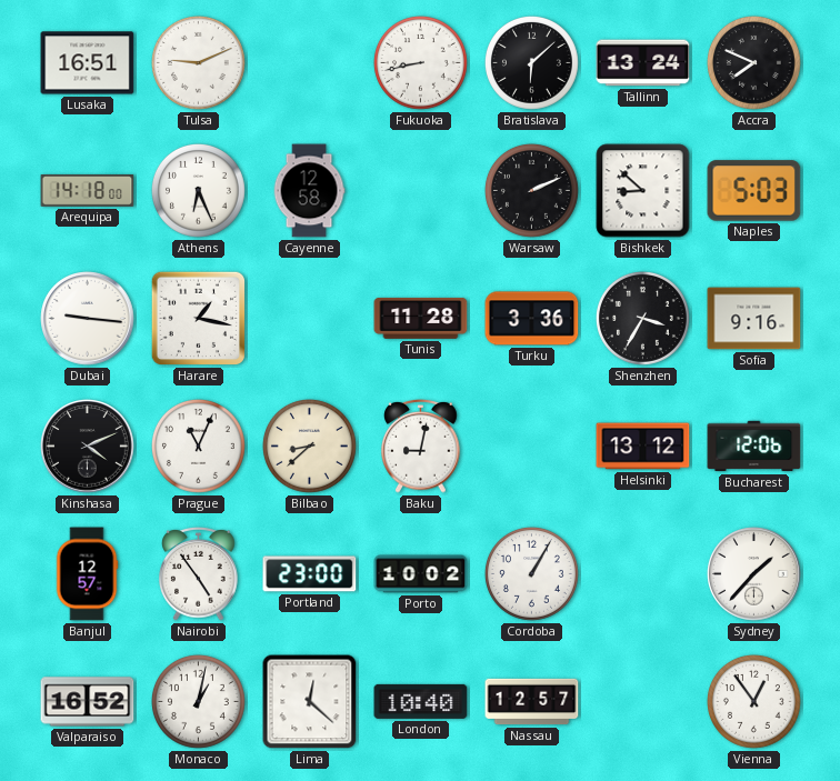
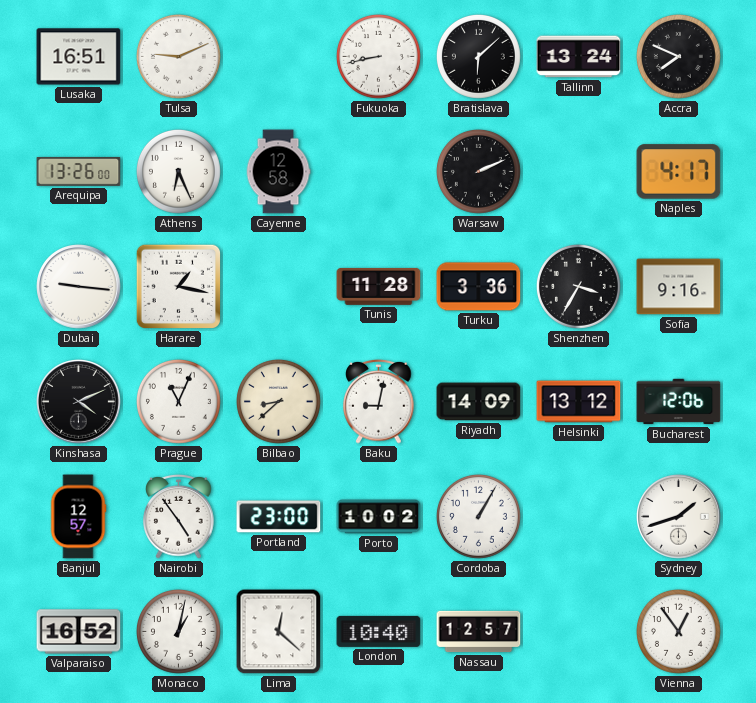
Arequipa: 14:18 -> 13:26
Bishkek: 8:52 -> none
Naples: 5:03 -> 4:17
Riyadh: none -> 14:09
Sydney: 1:37 -> 1:42
